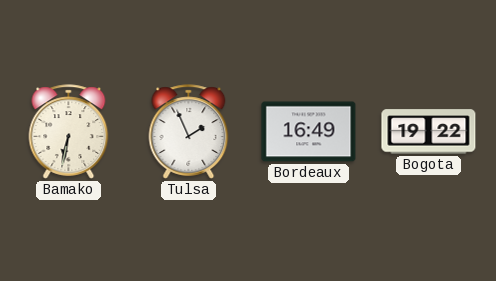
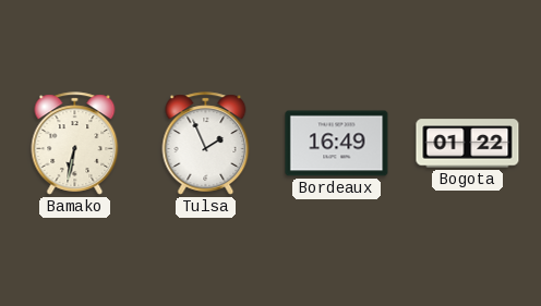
Bogota: 19:22 -> 01:22
